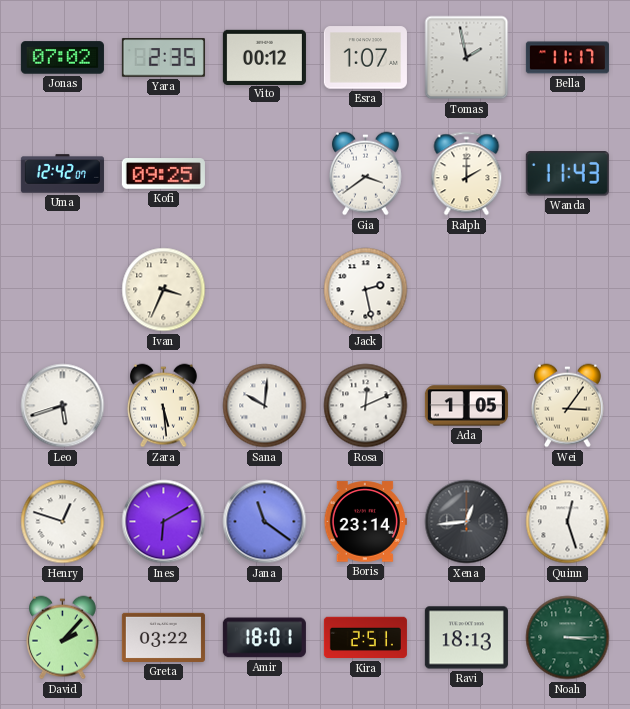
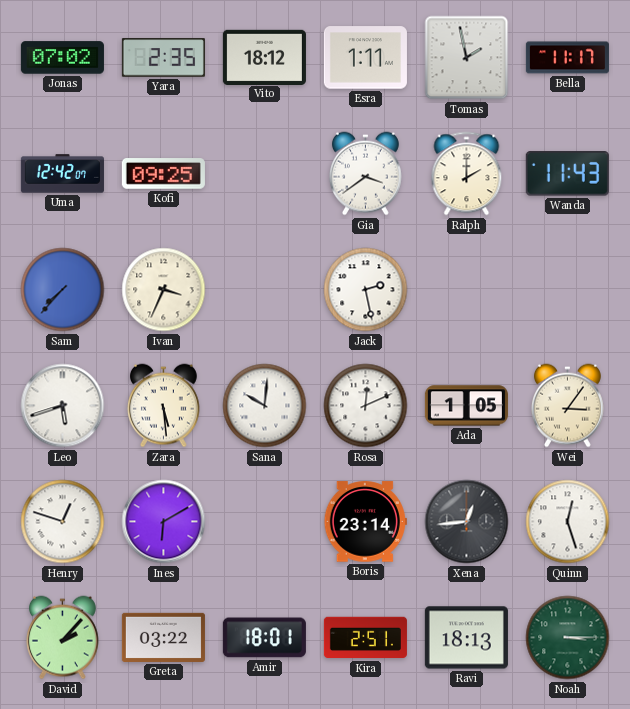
Vito: 00:12 -> 18:12
Esra: 1:07 -> 1:11
Sam: none -> 7:37
Jana: 11:21 -> none
